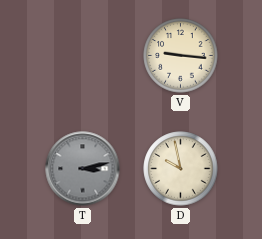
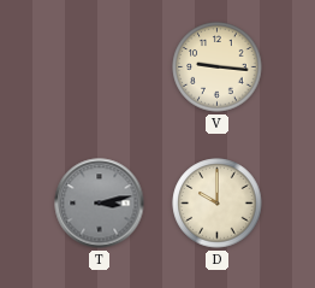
D: 9:58 -> 10:00
